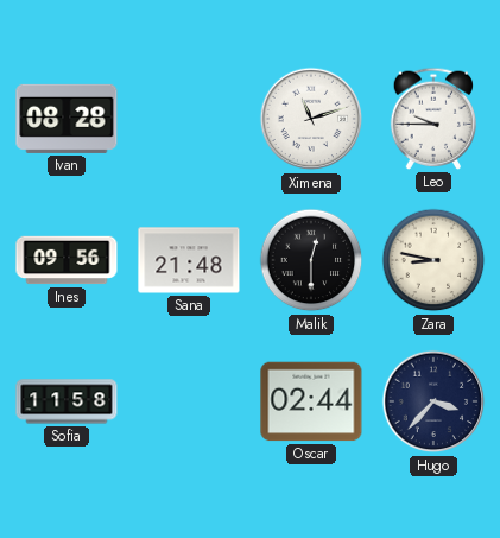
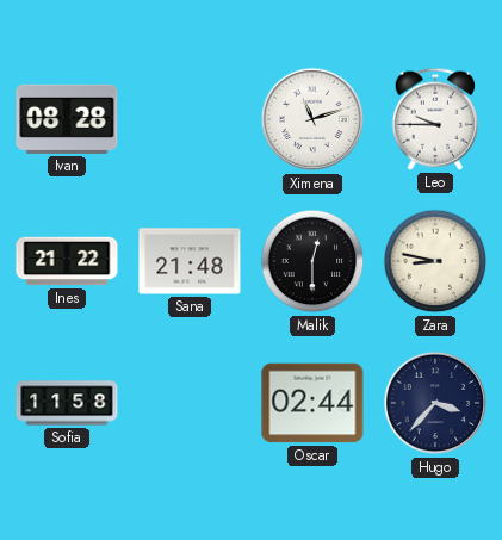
Ines: 09:56 -> 21:22
